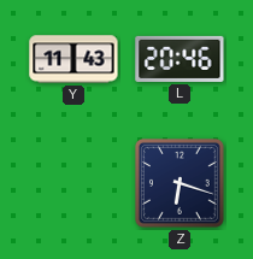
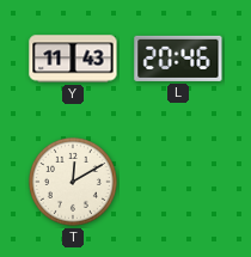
T: none -> 12:10
Z: 6:18 -> none
